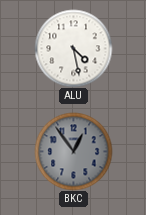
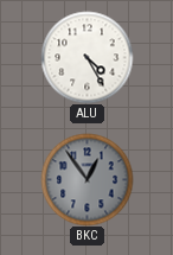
ALU: 4:28 -> 4:25
